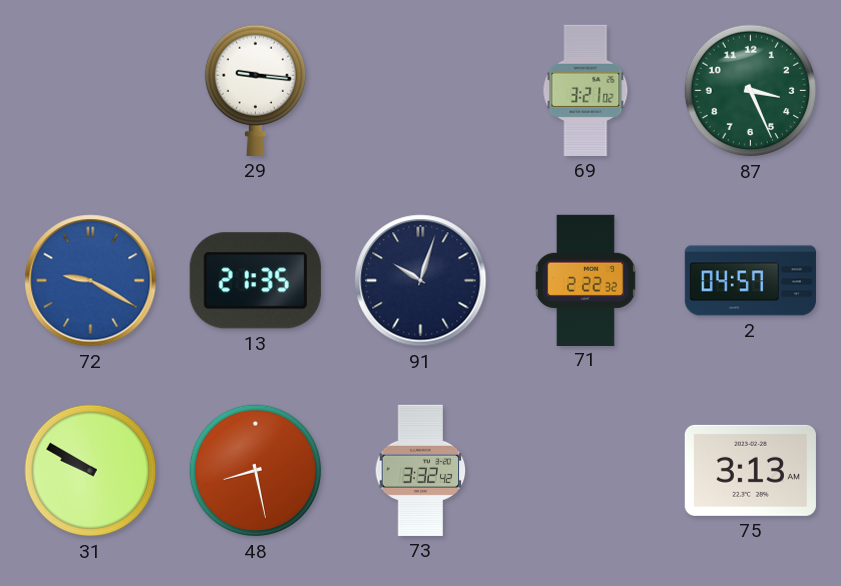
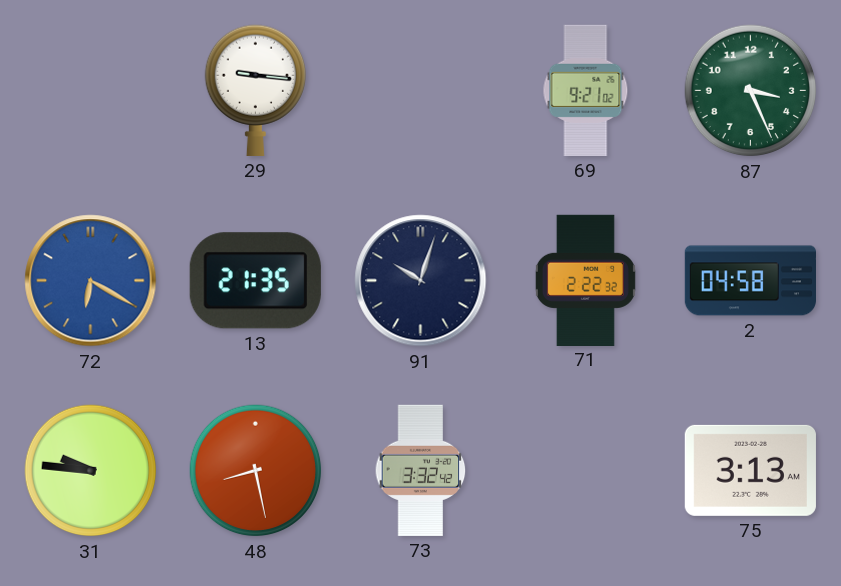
69: 3:21 -> 9:21
72: 9:20 -> 6:20
2: 04:57 -> 04:58
31: 9:50 -> 9:46
